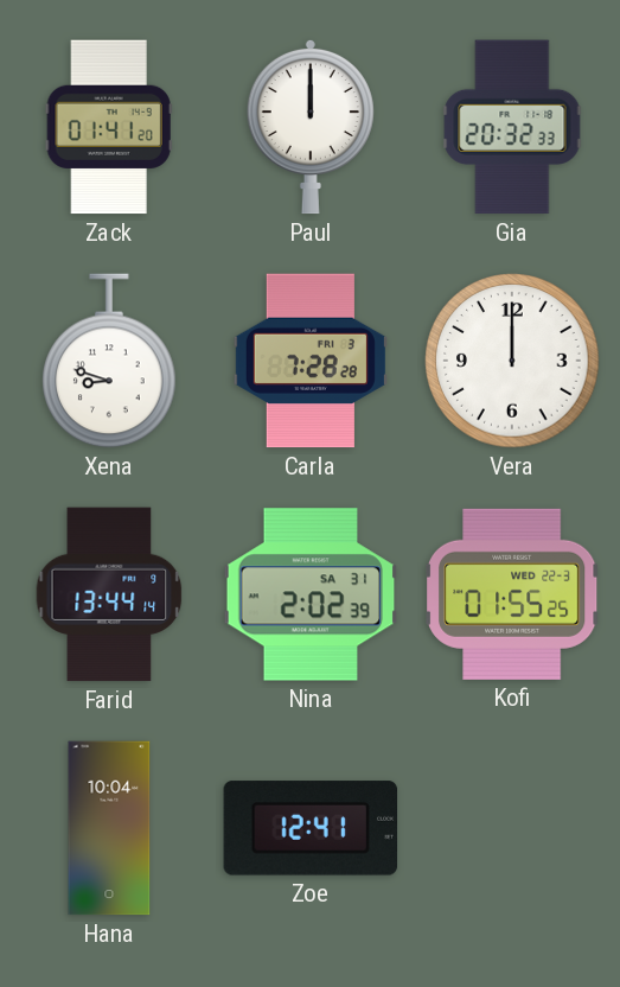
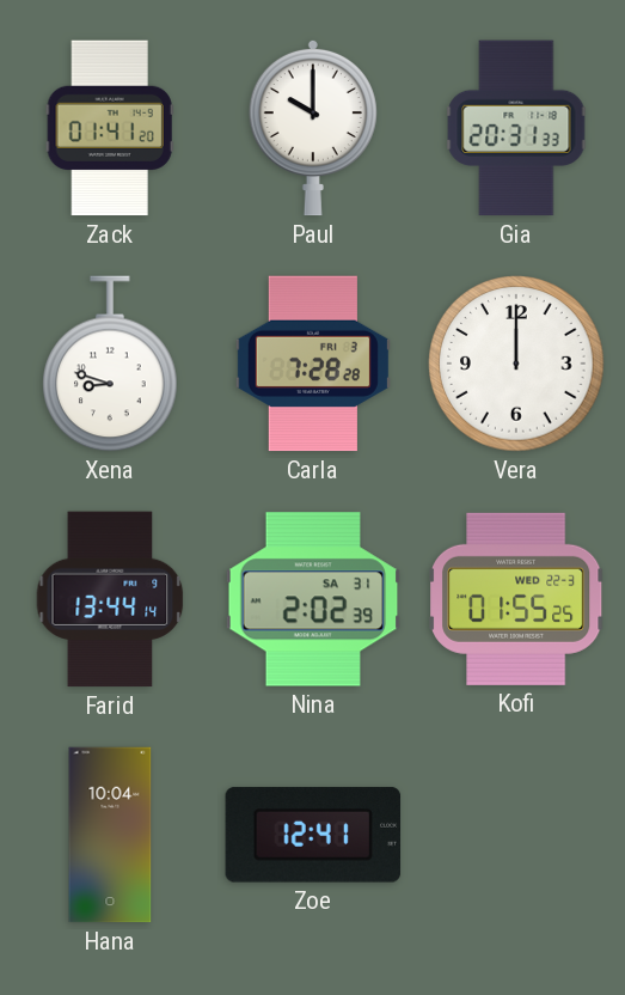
Paul: 12:00 -> 10:00
Gia: 20:32 -> 20:31
